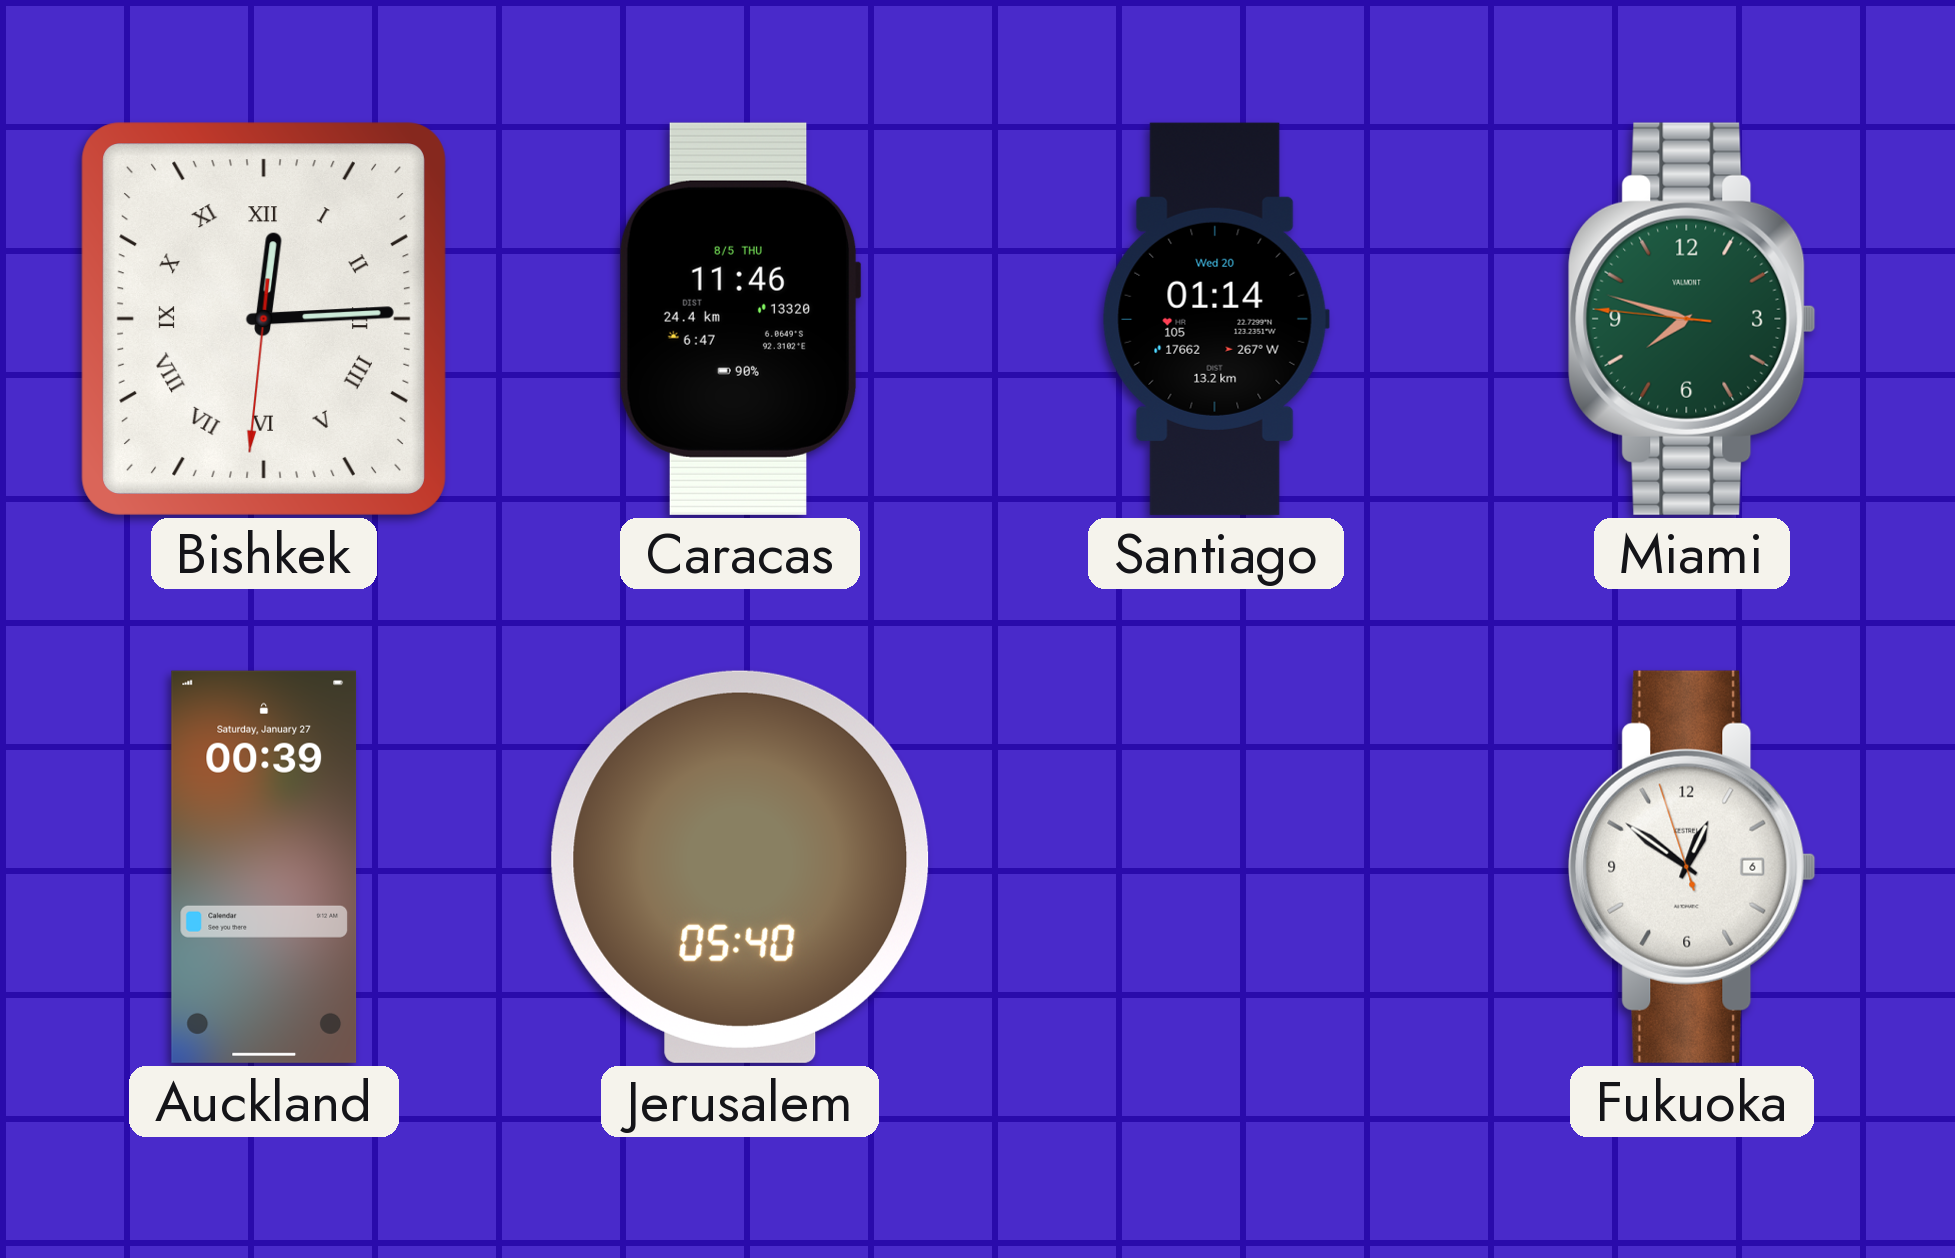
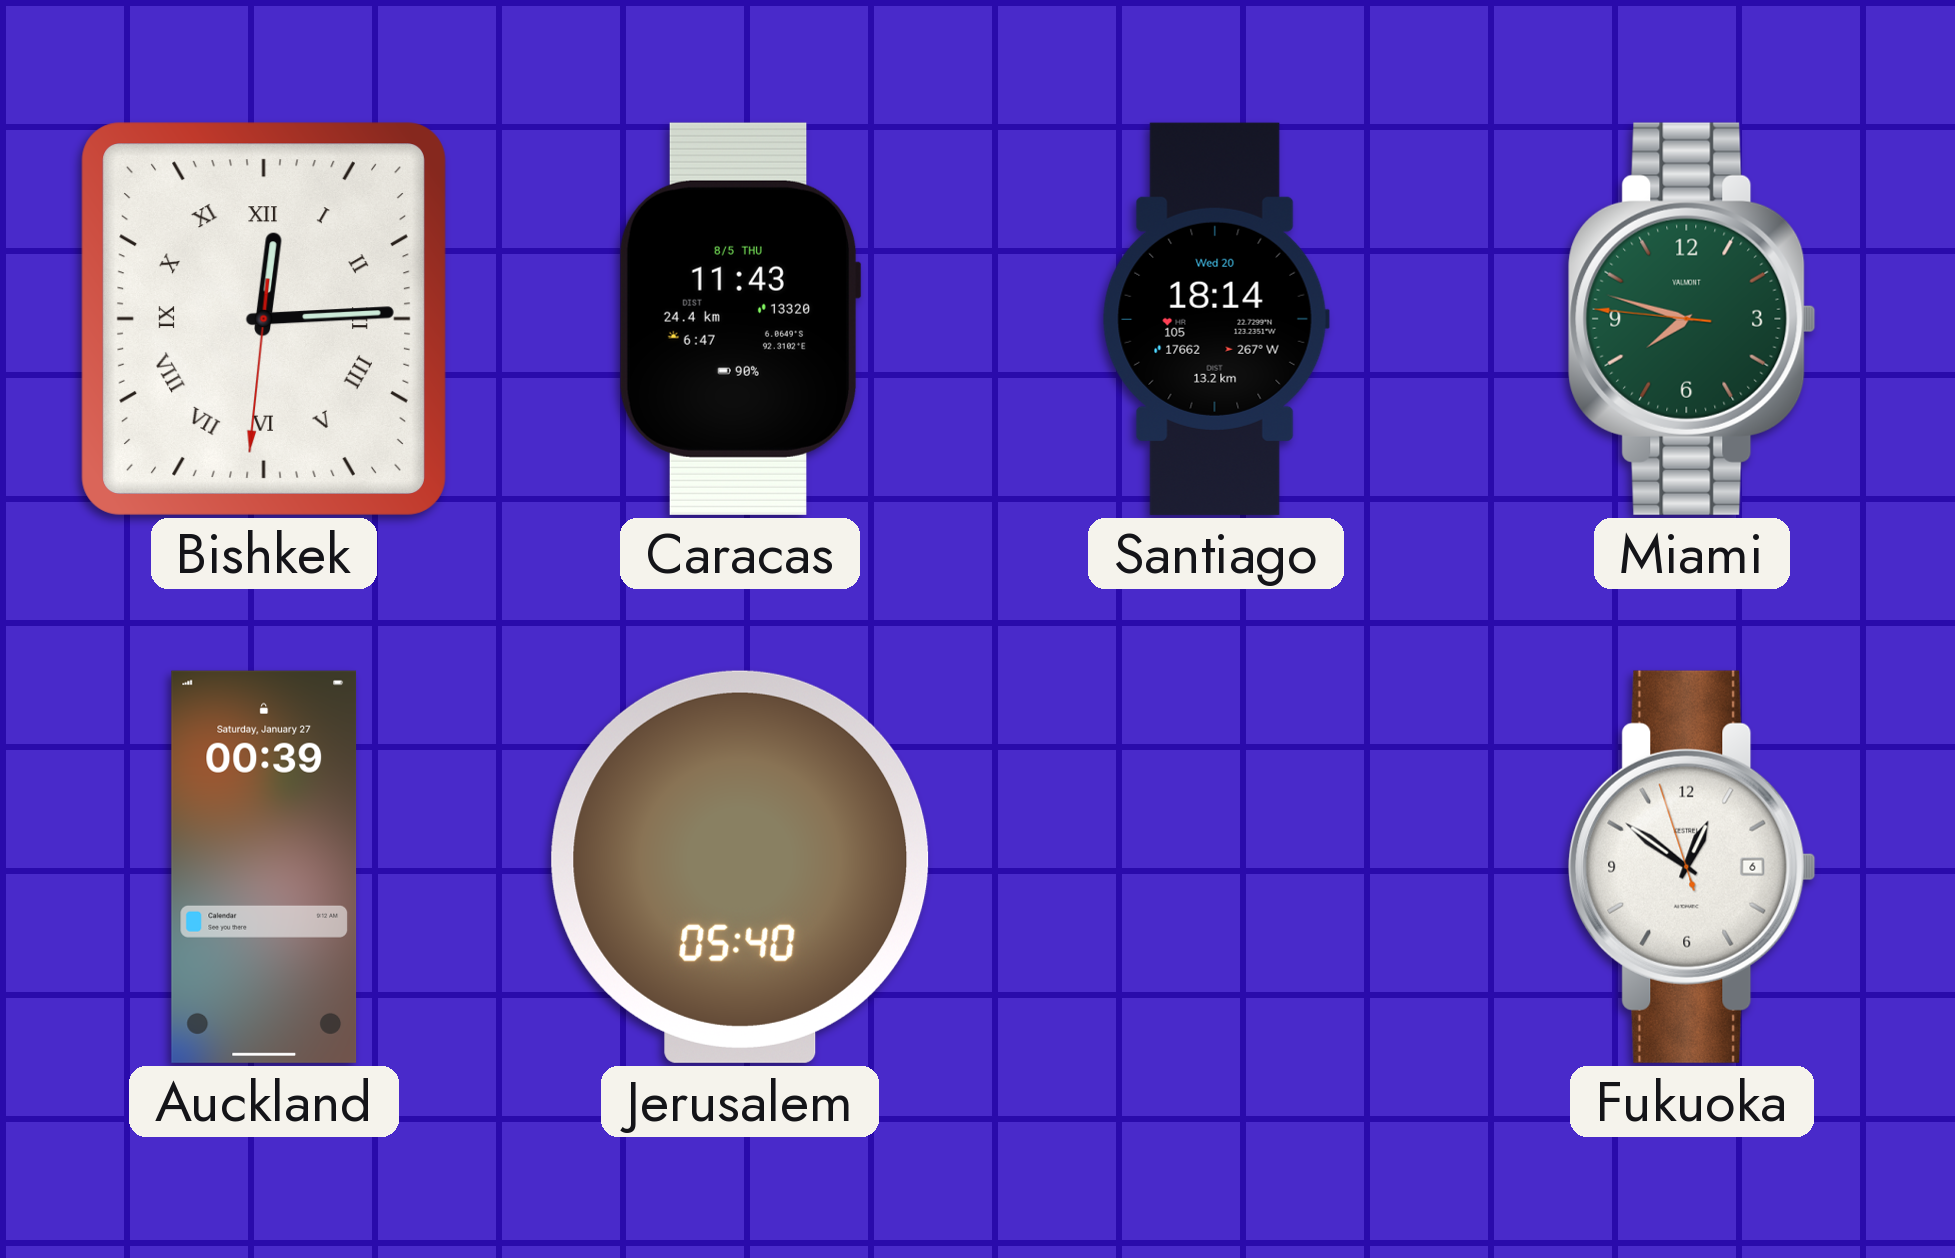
Caracas: 11:46 -> 11:43
Santiago: 01:14 -> 18:14
